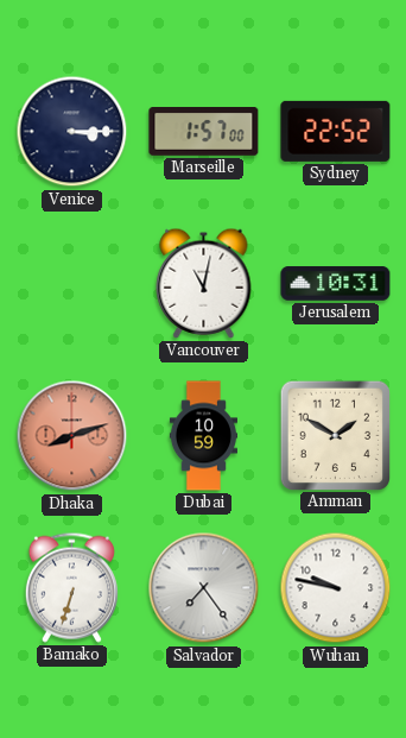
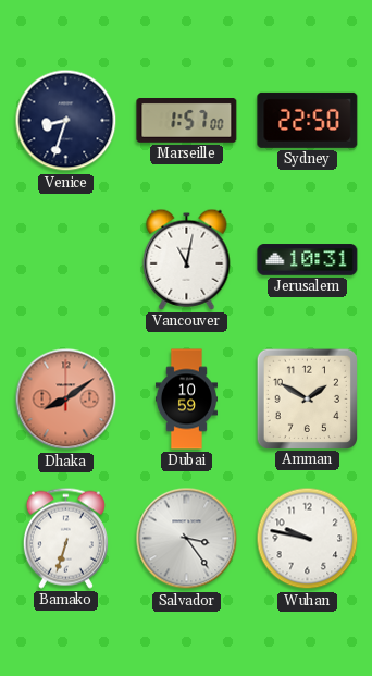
Venice: 3:15 -> 8:33
Sydney: 22:52 -> 22:50
Dhaka: 8:12 -> 8:09
Salvador: 7:24 -> 3:24
